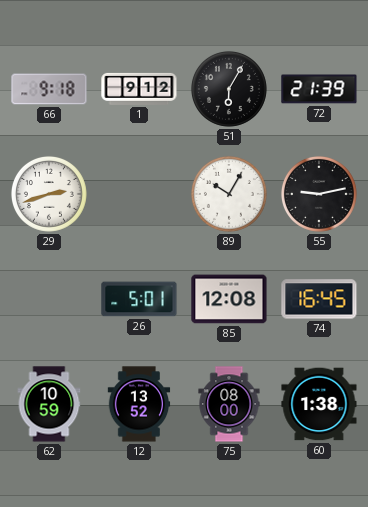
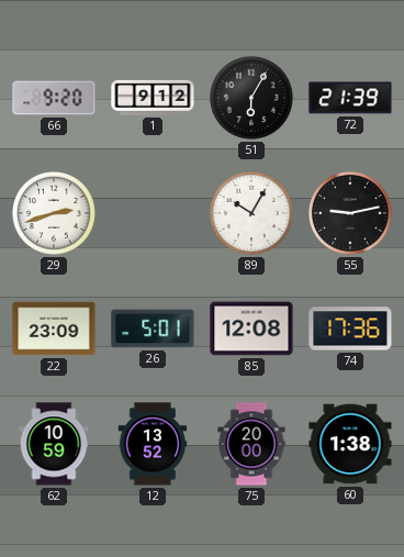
66: 9:18 -> 9:20
22: none -> 23:09
74: 16:45 -> 17:36
75: 08:00 -> 20:00
